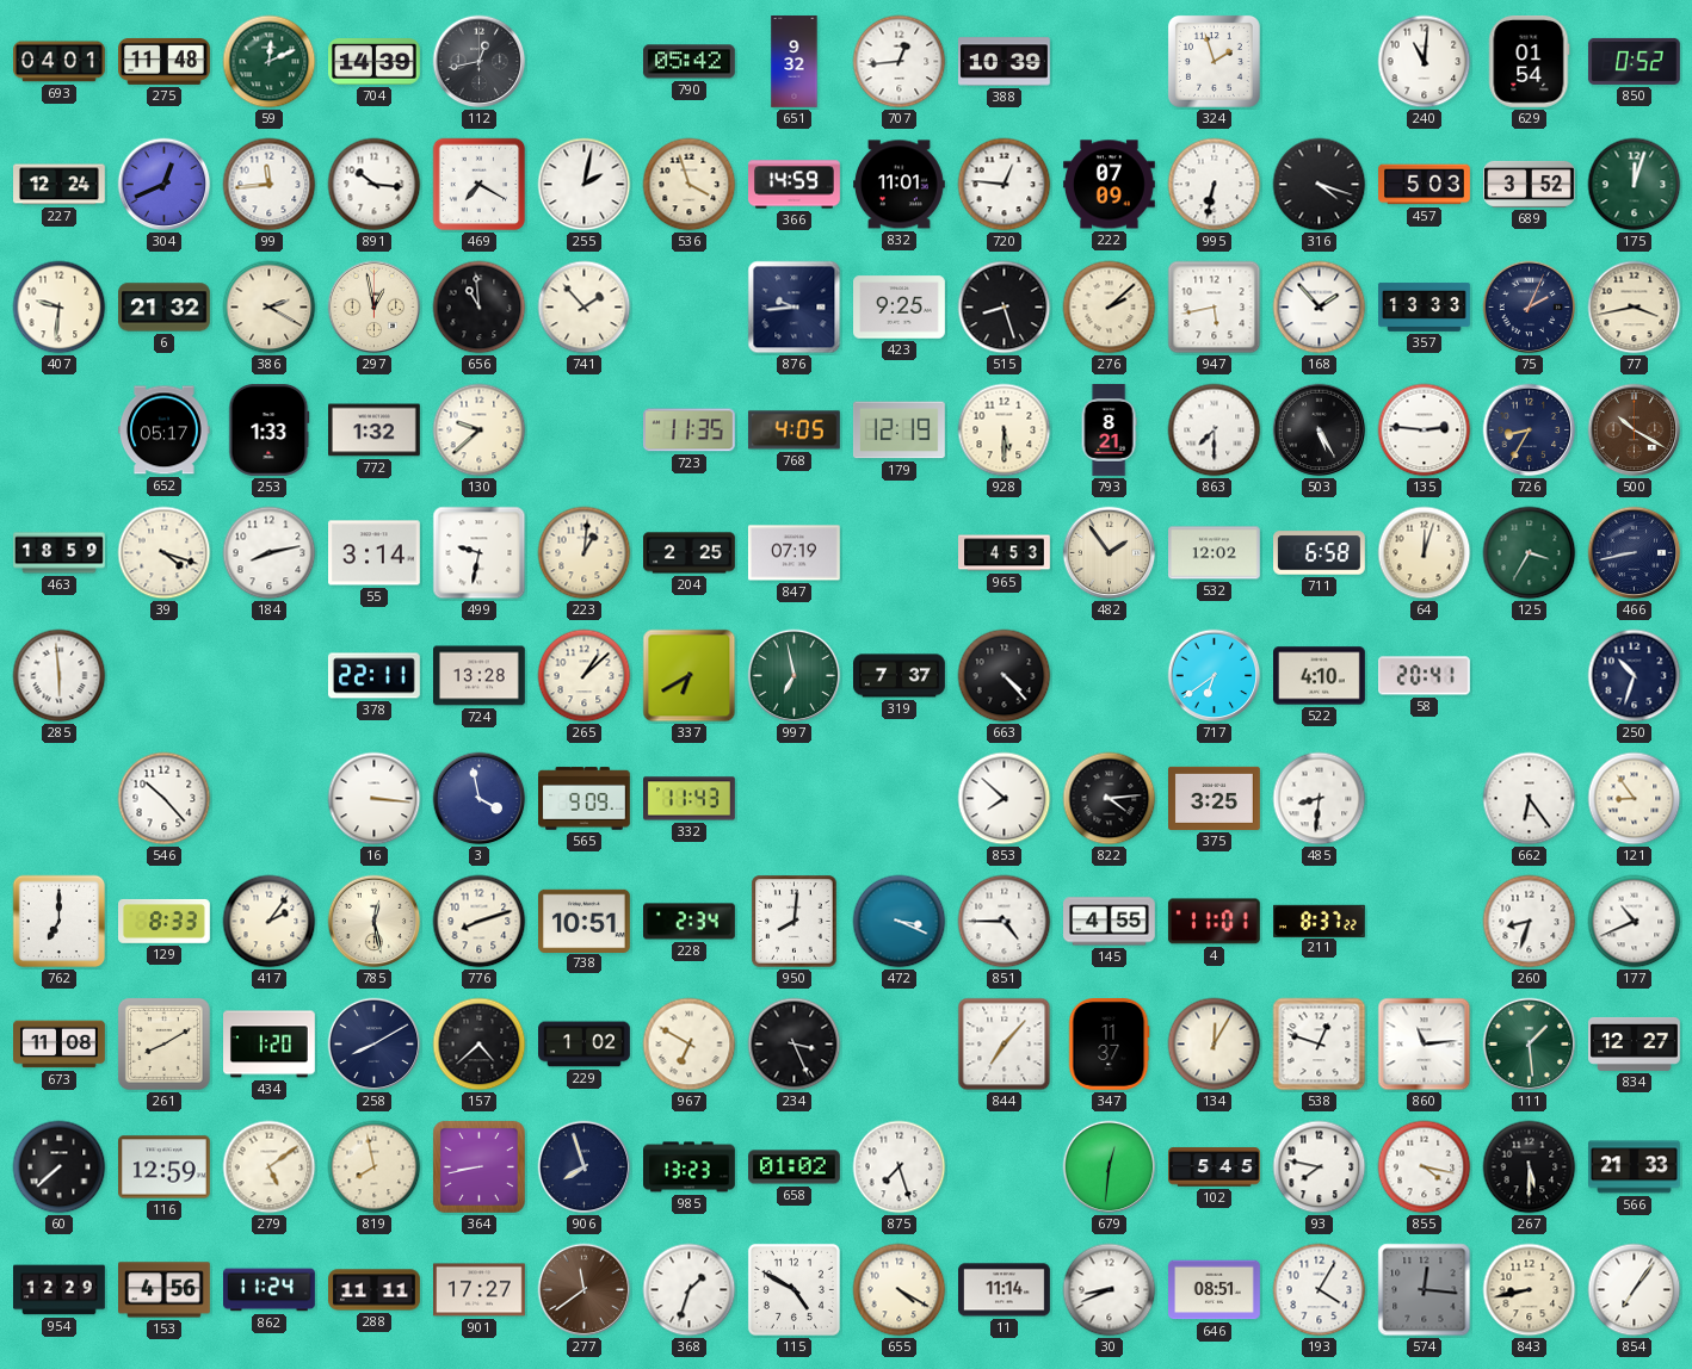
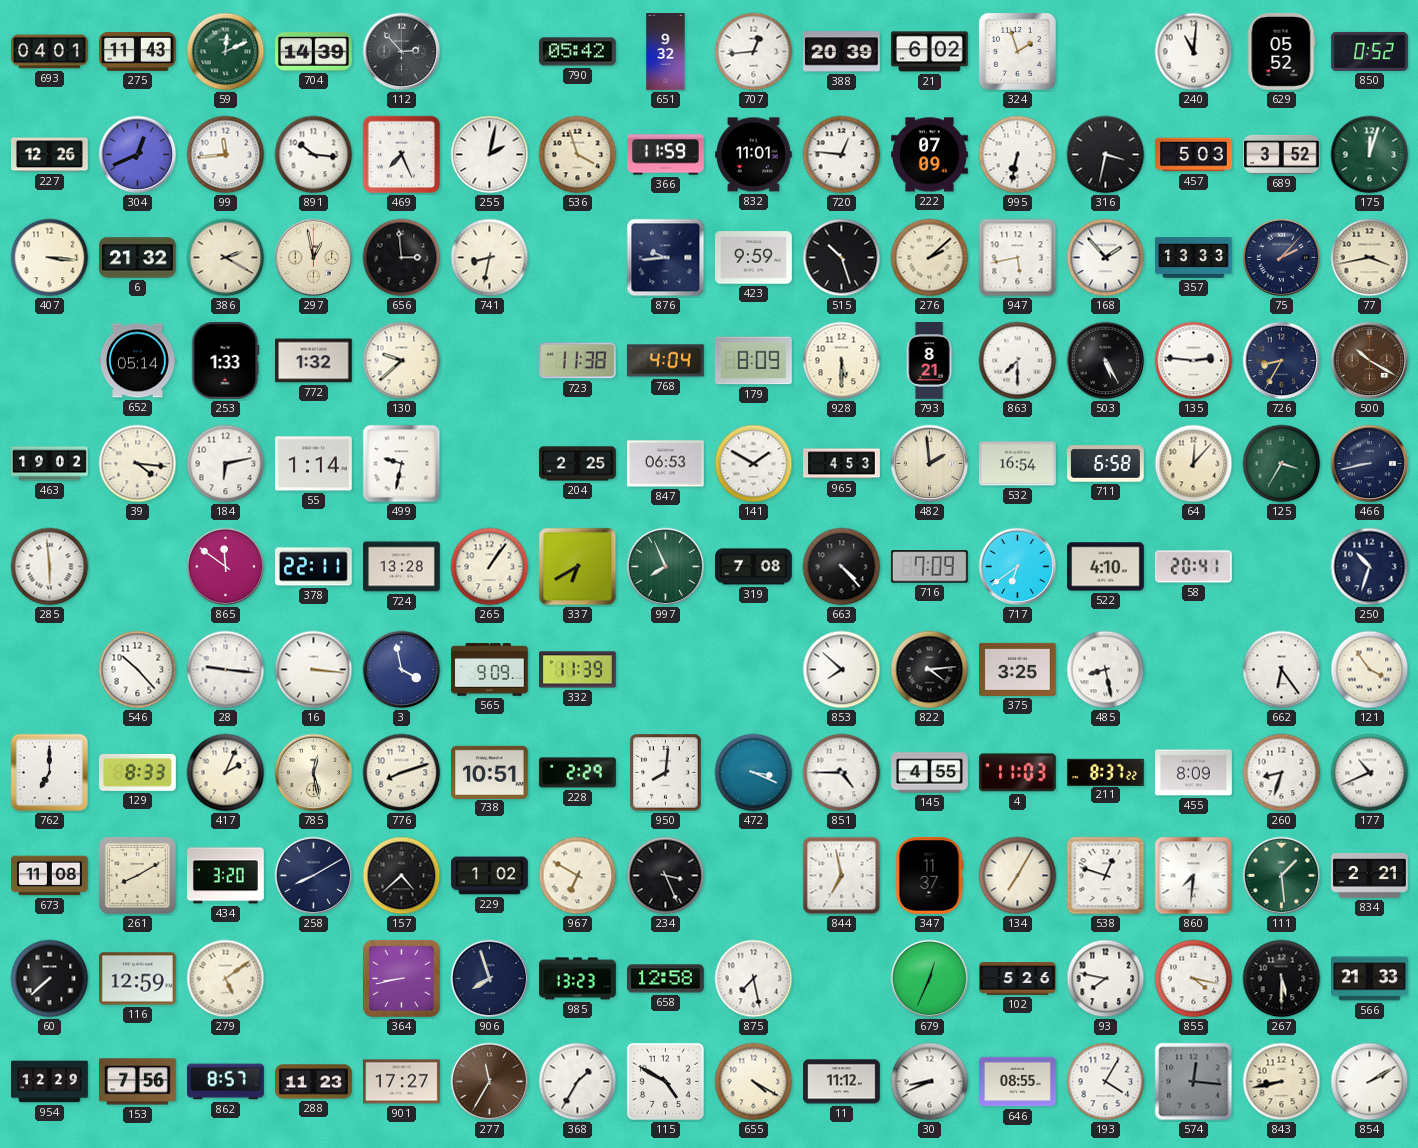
275: 11:48 -> 11:43
112: 12:43 -> 2:53
388: 10:39 -> 20:39
21: none -> 6:02
629: 01:54 -> 05:52
227: 12:24 -> 12:26
469: 7:20 -> 7:26
366: 14:59 -> 11:59
316: 4:18 -> 3:32
407: 9:31 -> 3:16
656: 10:59 -> 2:59
741: 1:53 -> 8:32
423: 9:25 -> 9:59
515: 8:27 -> 10:27
75: 2:04 -> 2:07
652: 05:17 -> 05:14
723: 11:35 -> 11:38
768: 4:05 -> 4:04
179: 12:19 -> 8:09
463: 18:59 -> 19:02
39: 4:18 -> 4:16
184: 8:13 -> 6:13
55: 3:14 -> 1:14
223: 1:01 -> none
847: 07:19 -> 06:53
141: none -> 1:50
482: 1:54 -> 1:59
532: 12:02 -> 16:54
64: 12:03 -> 12:07
865: none -> 11:51
265: 1:08 -> 1:06
997: 6:58 -> 7:56
319: 7:37 -> 7:08
716: none -> 7:09
28: none -> 9:16
332: 11:43 -> 11:39
485: 8:31 -> 8:28
121: 8:54 -> 3:54
417: 2:06 -> 2:04
228: 2:34 -> 2:29
4: 11:01 -> 11:03
455: none -> 8:09
434: 1:20 -> 3:20
844: 7:07 -> 6:58
134: 12:05 -> 7:05
860: 11:14 -> 7:31
834: 12:27 -> 2:21
819: 7:58 -> none
658: 01:02 -> 12:58
875: 7:27 -> 7:28
679: 12:31 -> 12:34
102: 5:45 -> 5:26
153: 4:56 -> 7:56
862: 11:24 -> 8:57
288: 11:11 -> 11:23
277: 11:39 -> 11:35
368: 1:33 -> 1:35
11: 11:14 -> 11:12
646: 08:51 -> 08:55
854: 7:06 -> 2:10
